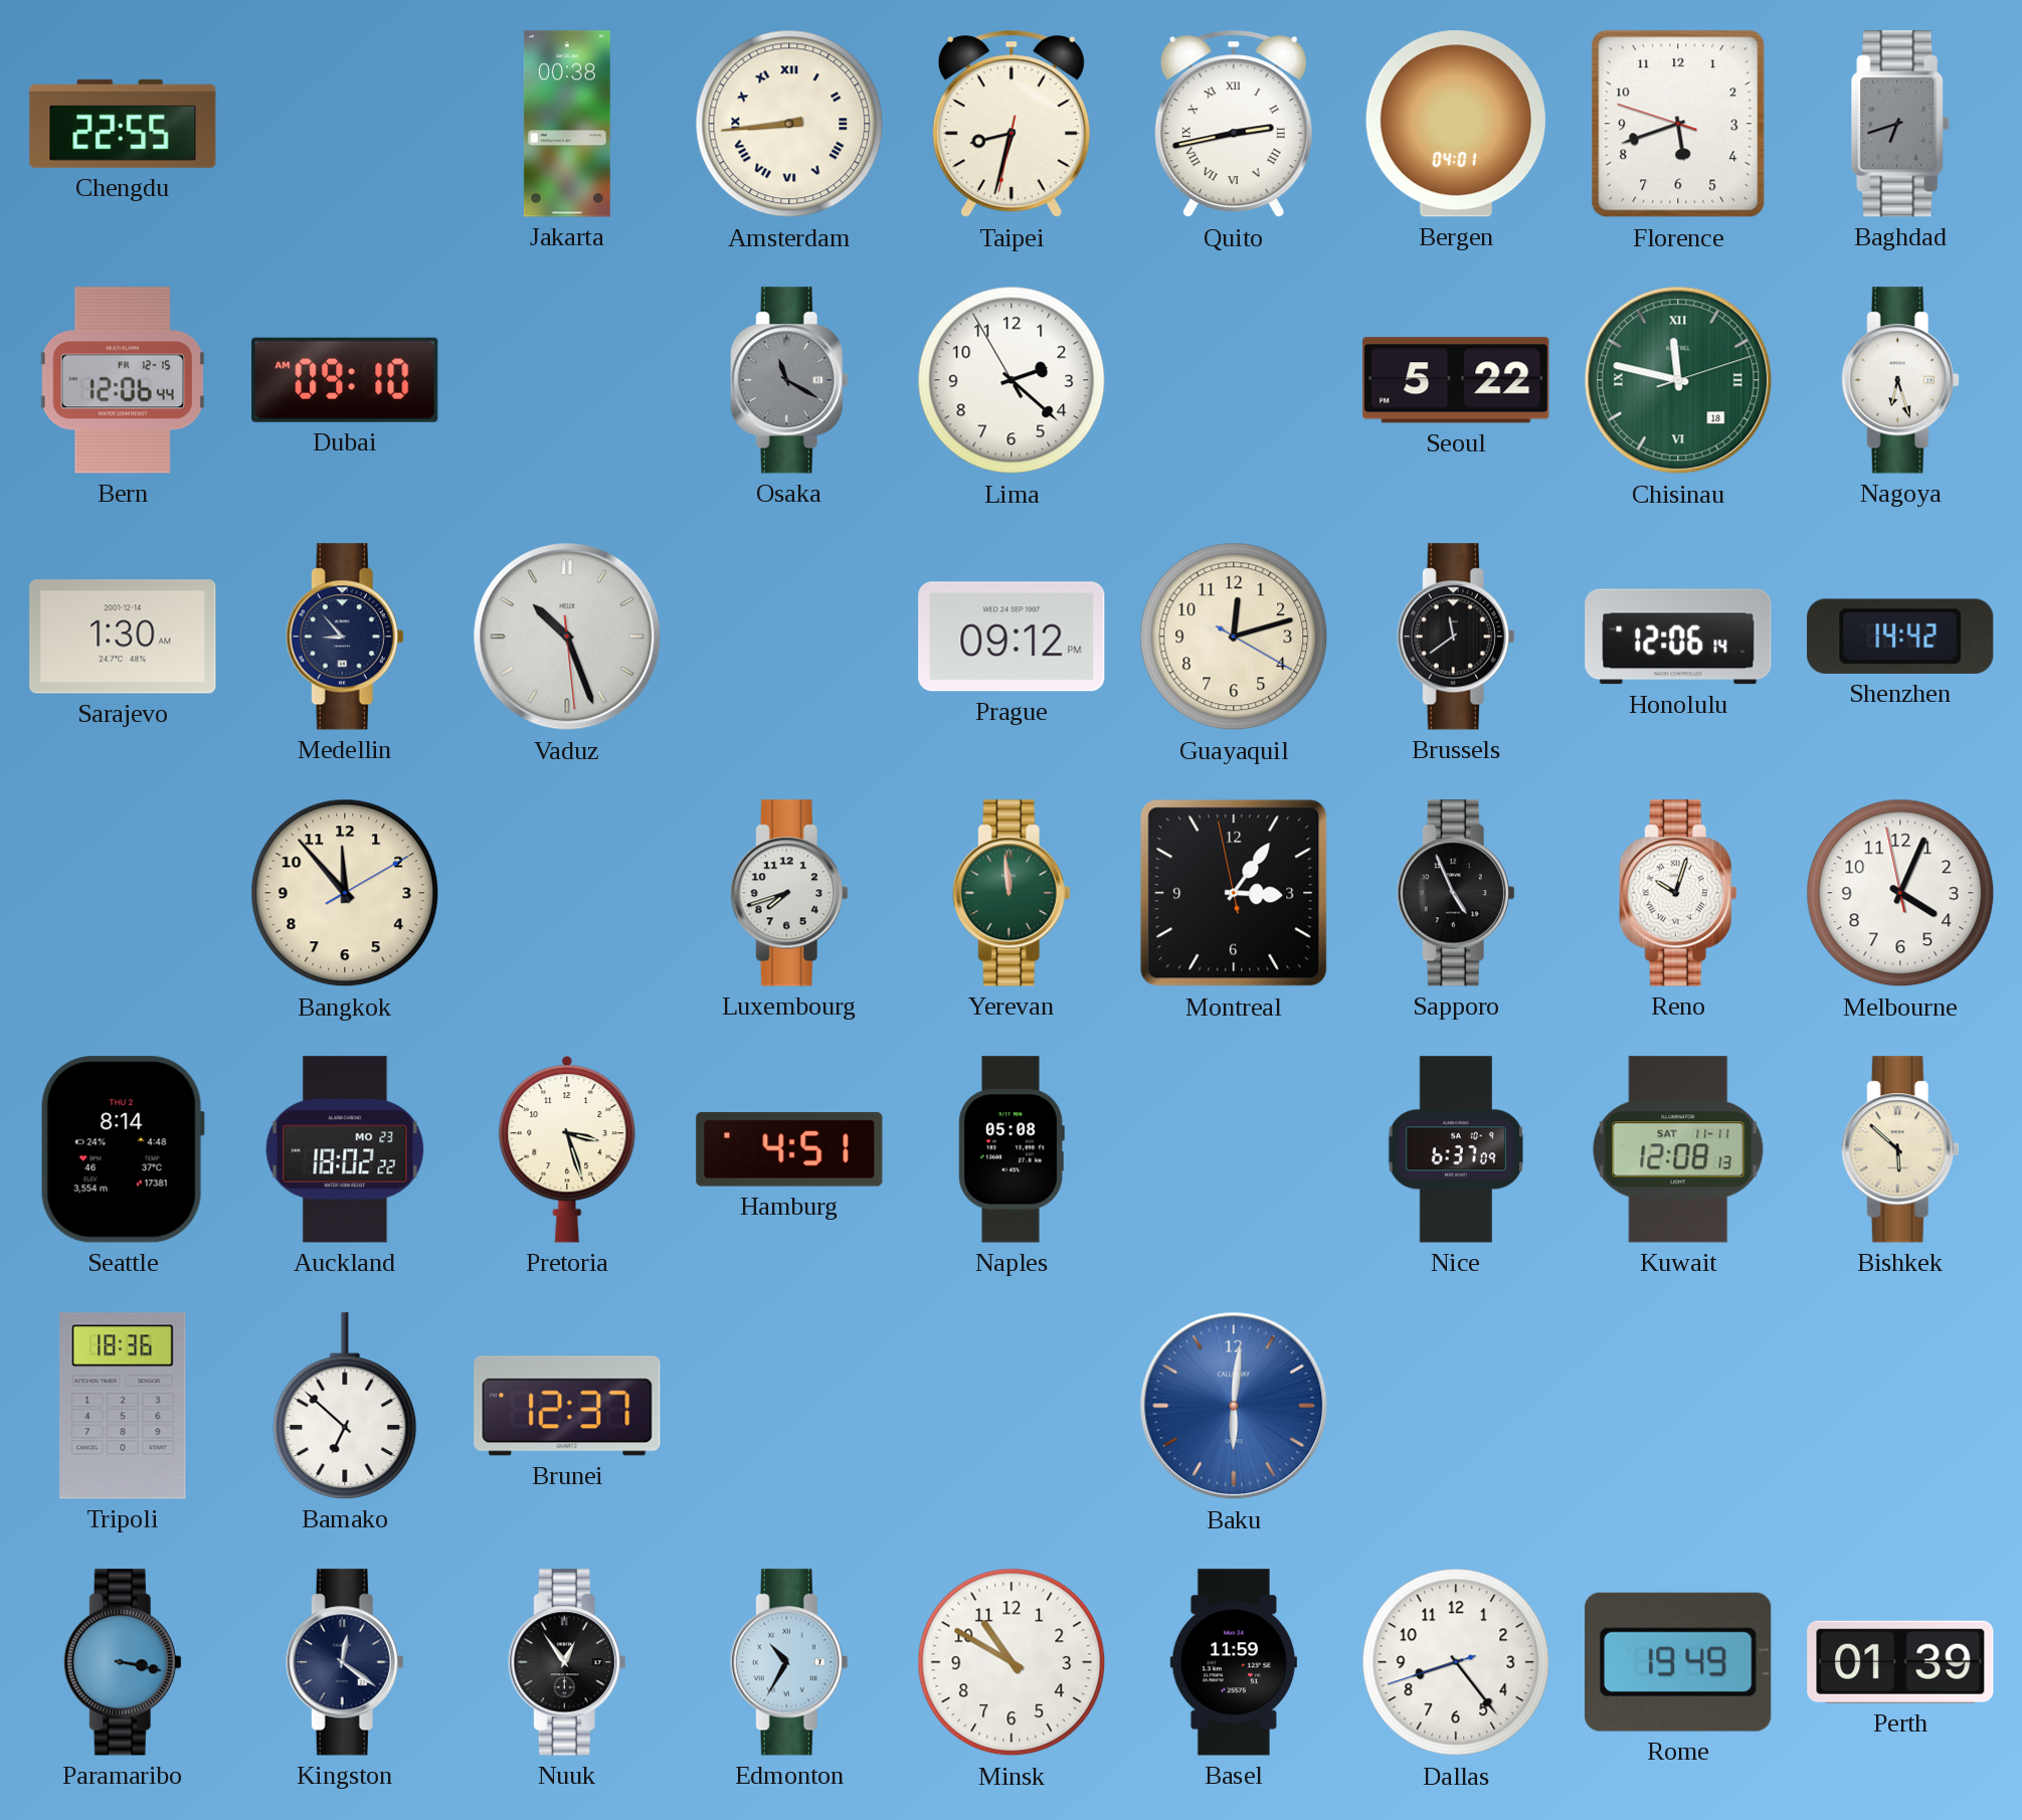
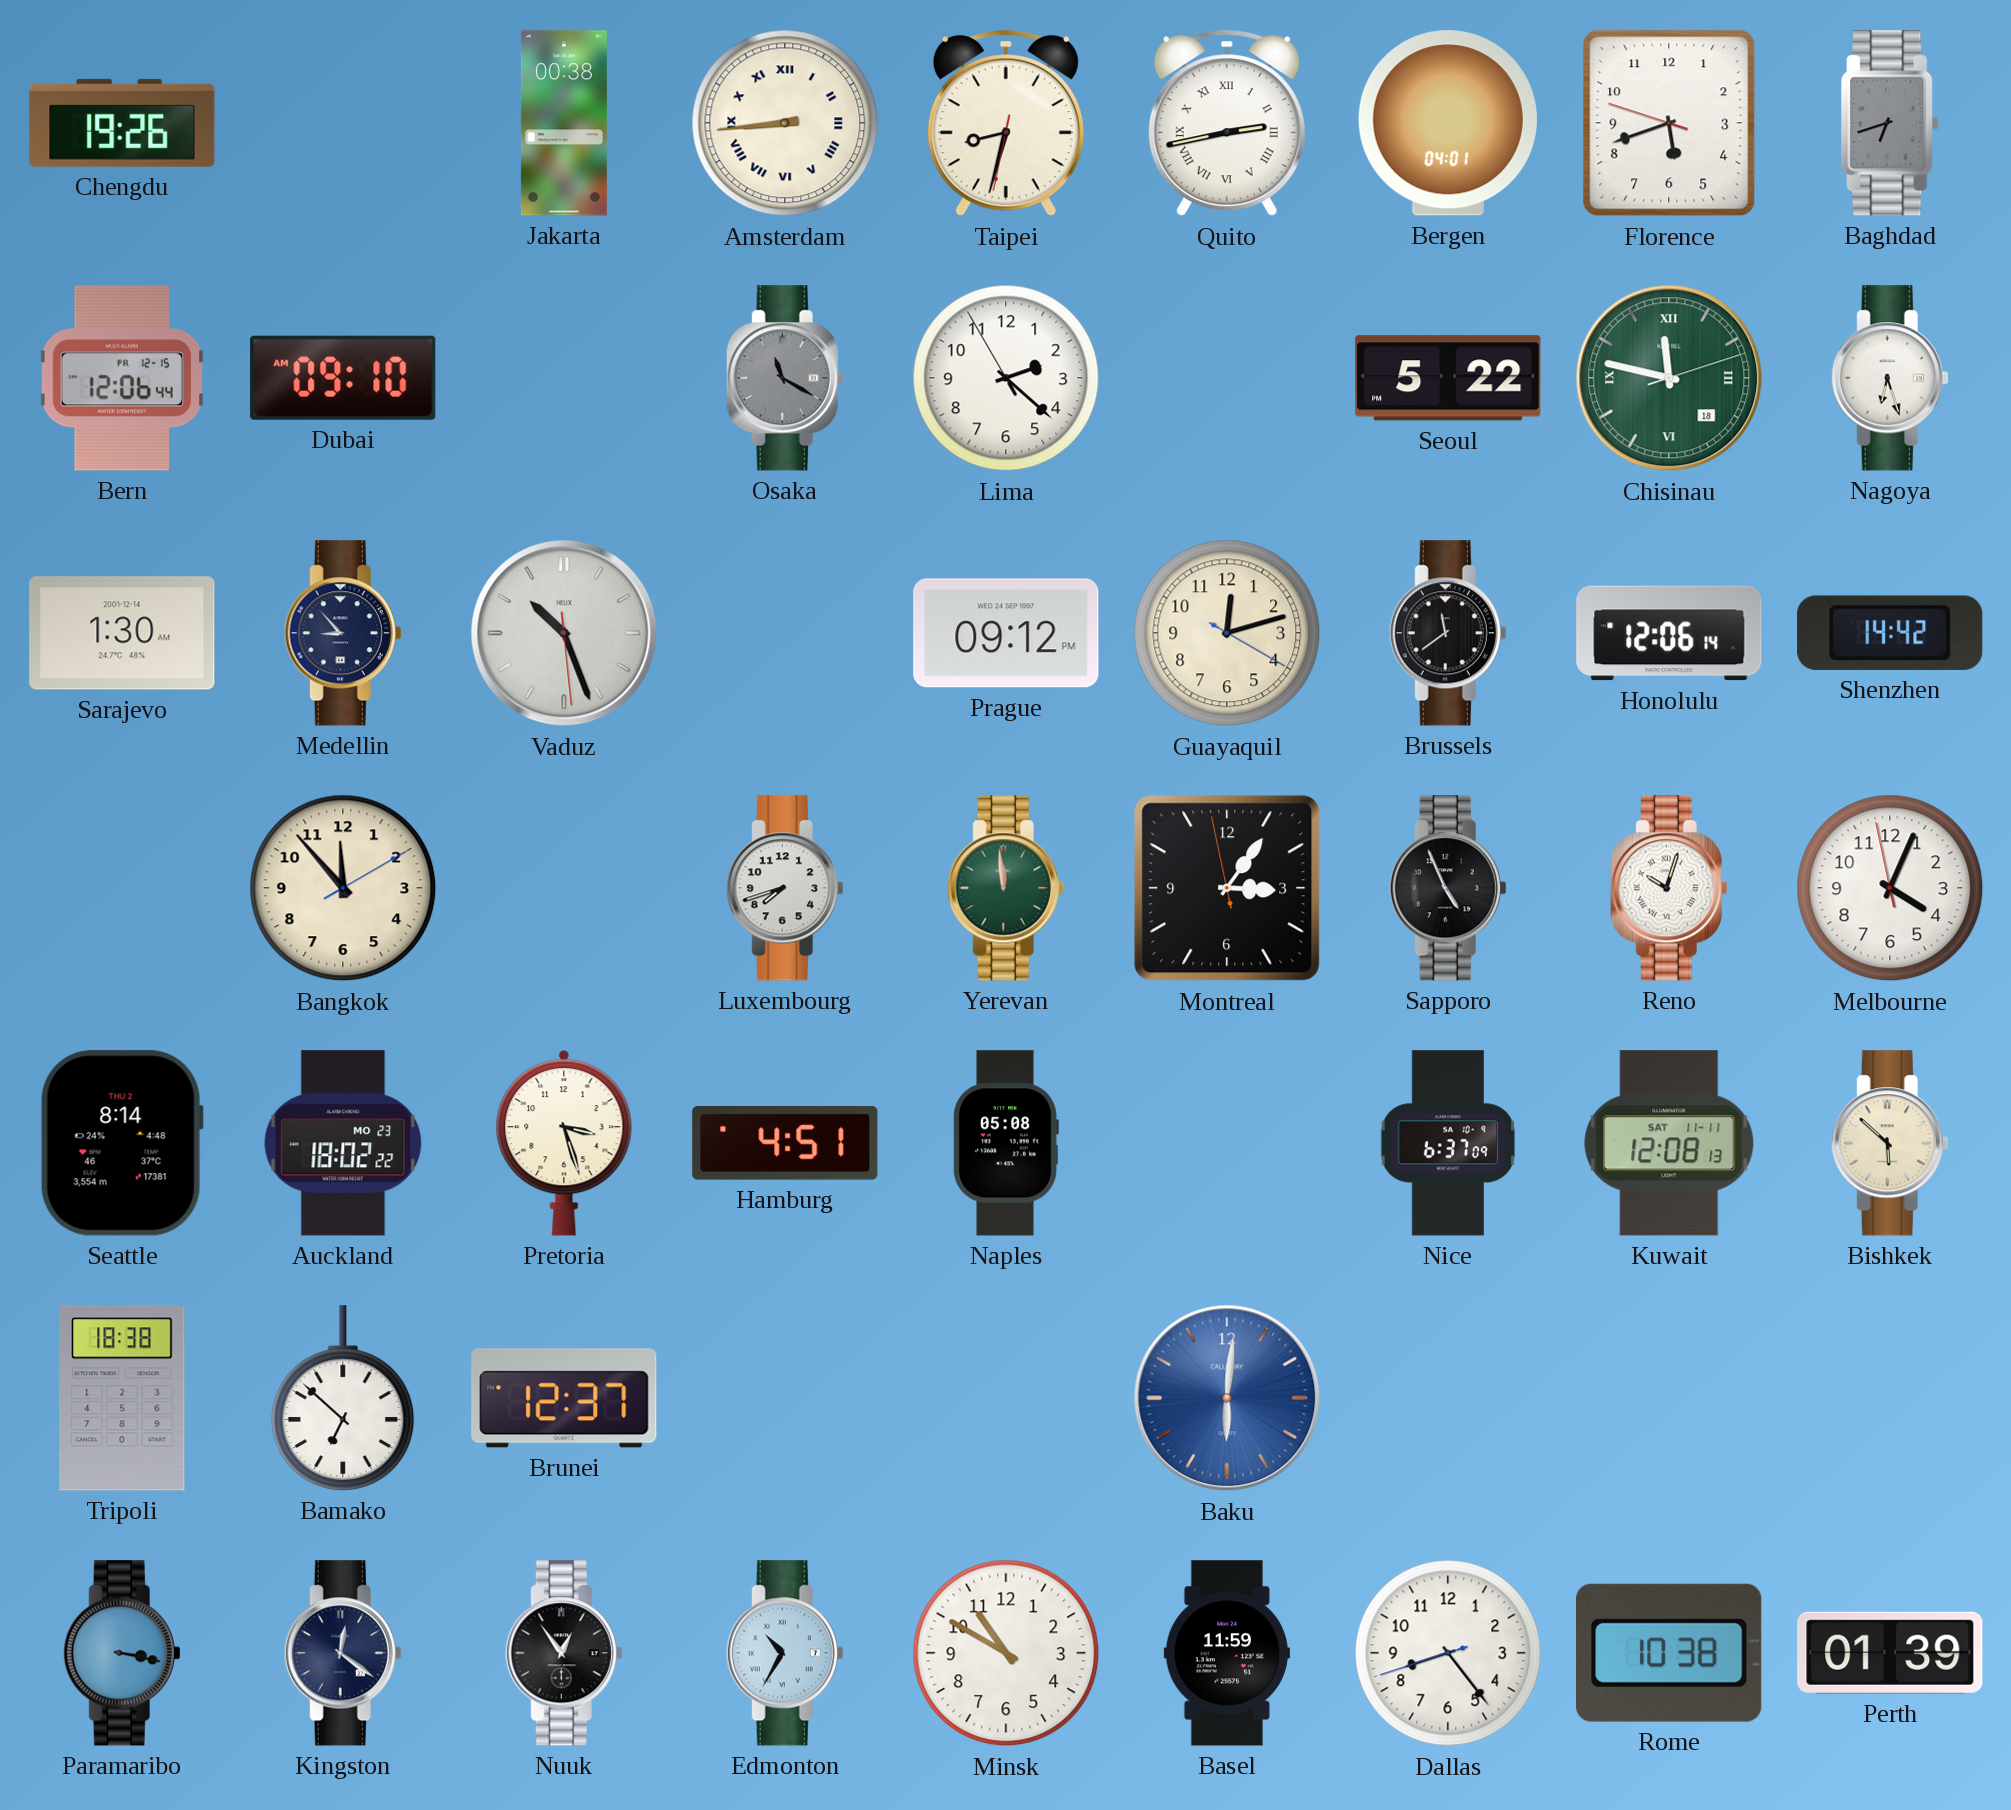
Chengdu: 22:55 -> 19:26
Tripoli: 18:36 -> 18:38
Rome: 19:49 -> 10:38
